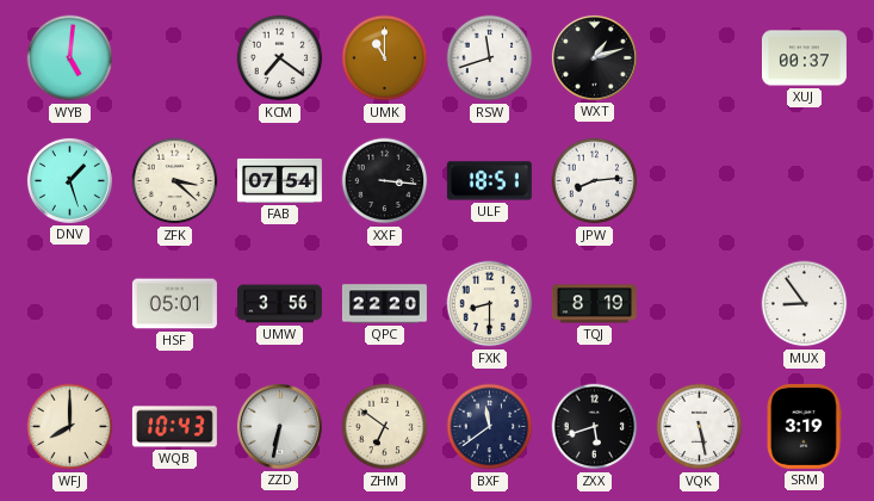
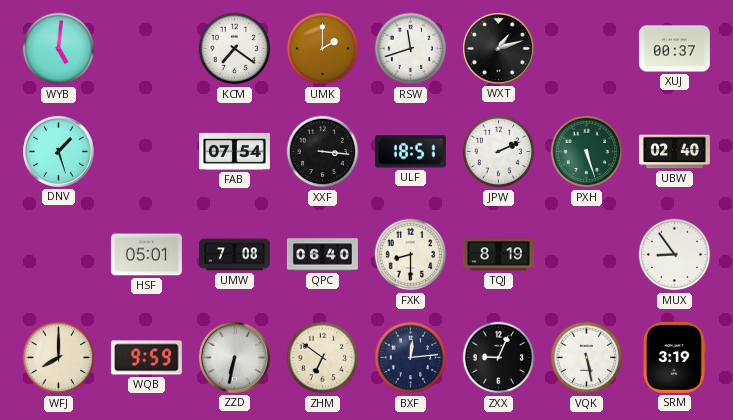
UMK: 11:00 -> 2:00
ZFK: 3:22 -> none
JPW: 8:14 -> 2:11
PXH: none -> 5:27
UBW: none -> 02:40
UMW: 3:56 -> 7:08
QPC: 22:20 -> 06:40
WQB: 10:43 -> 9:59
BXF: 11:39 -> 12:14
ZXX: 5:42 -> 9:04
